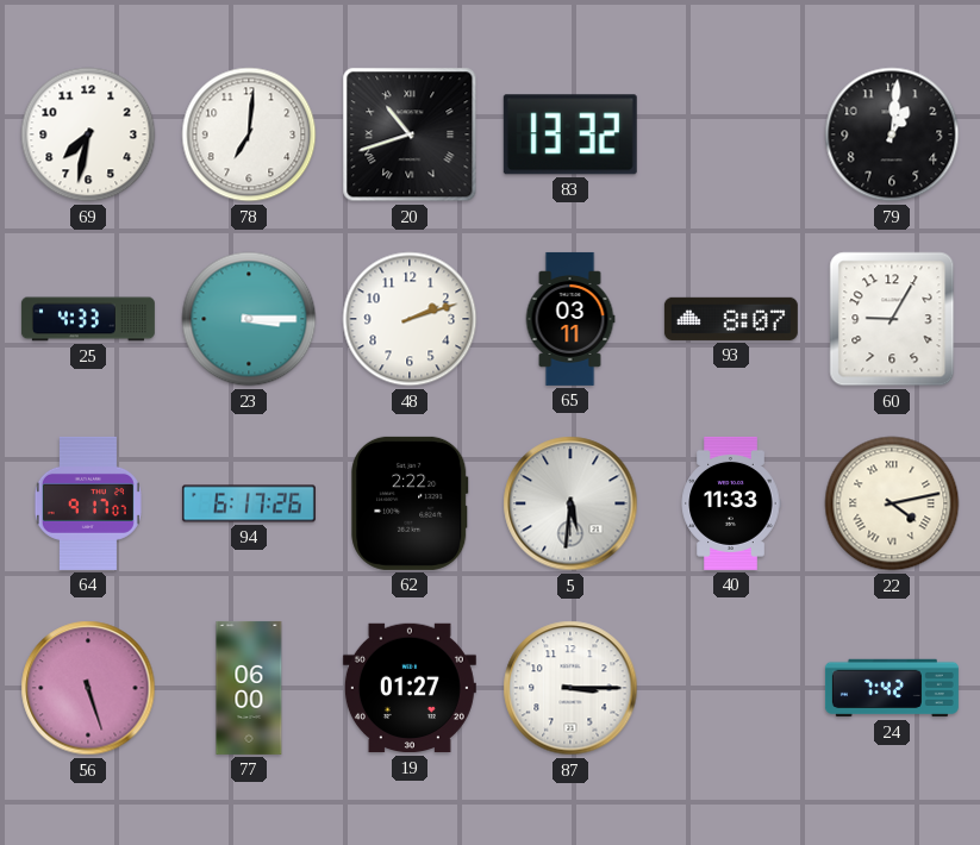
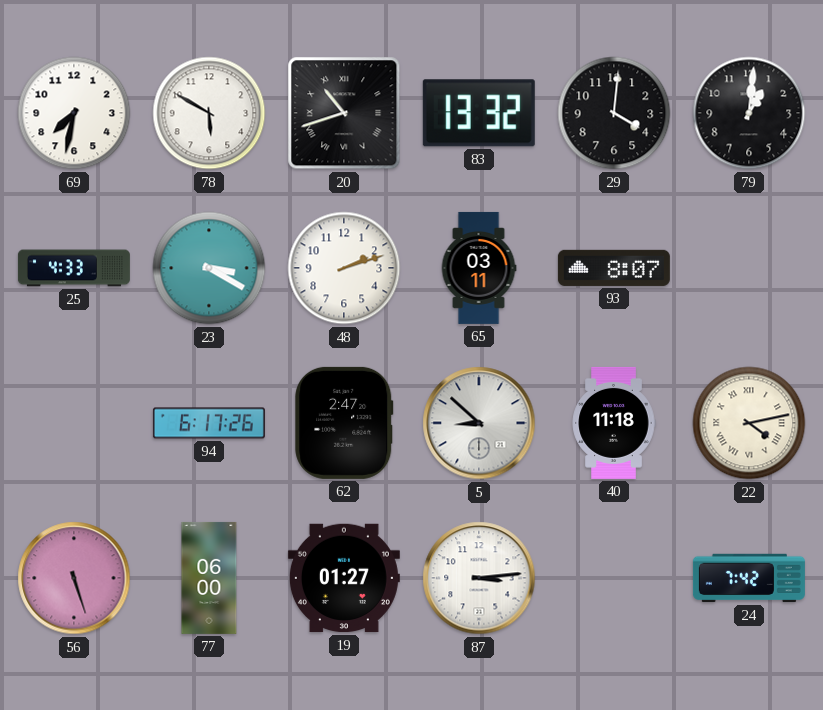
78: 7:01 -> 5:50
29: none -> 4:01
23: 3:15 -> 3:20
60: 9:05 -> none
64: 9:17 -> none
62: 2:22 -> 2:47
5: 5:31 -> 8:52
40: 11:33 -> 11:18
87: 3:15 -> 3:14
